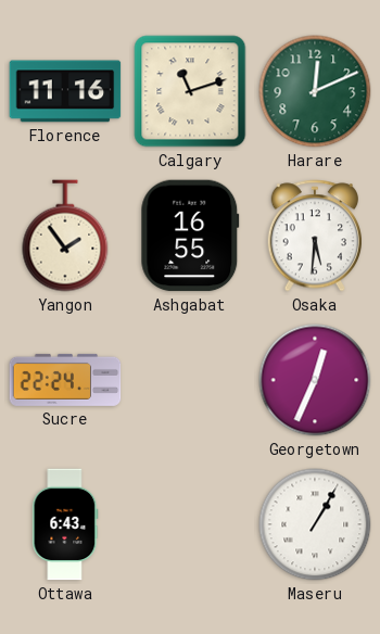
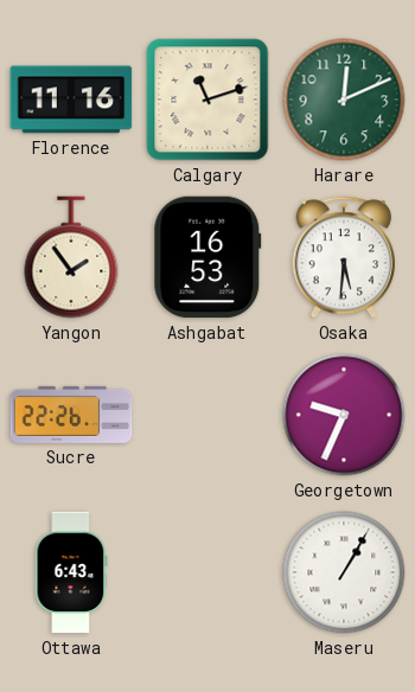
Ashgabat: 16:55 -> 16:53
Sucre: 22:24 -> 22:26
Georgetown: 12:34 -> 9:34
